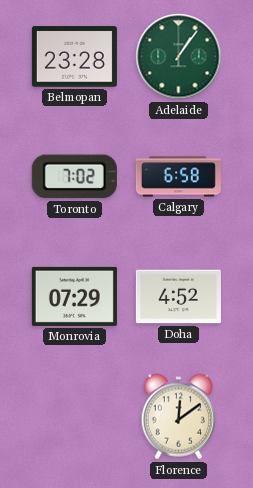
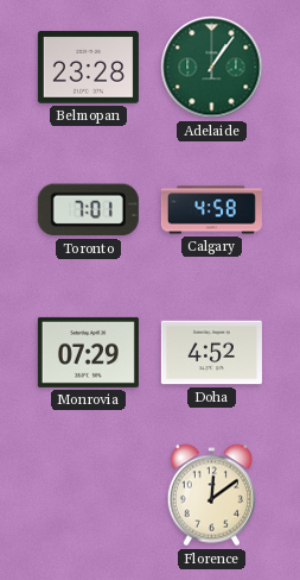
Toronto: 7:02 -> 7:01
Calgary: 6:58 -> 4:58
